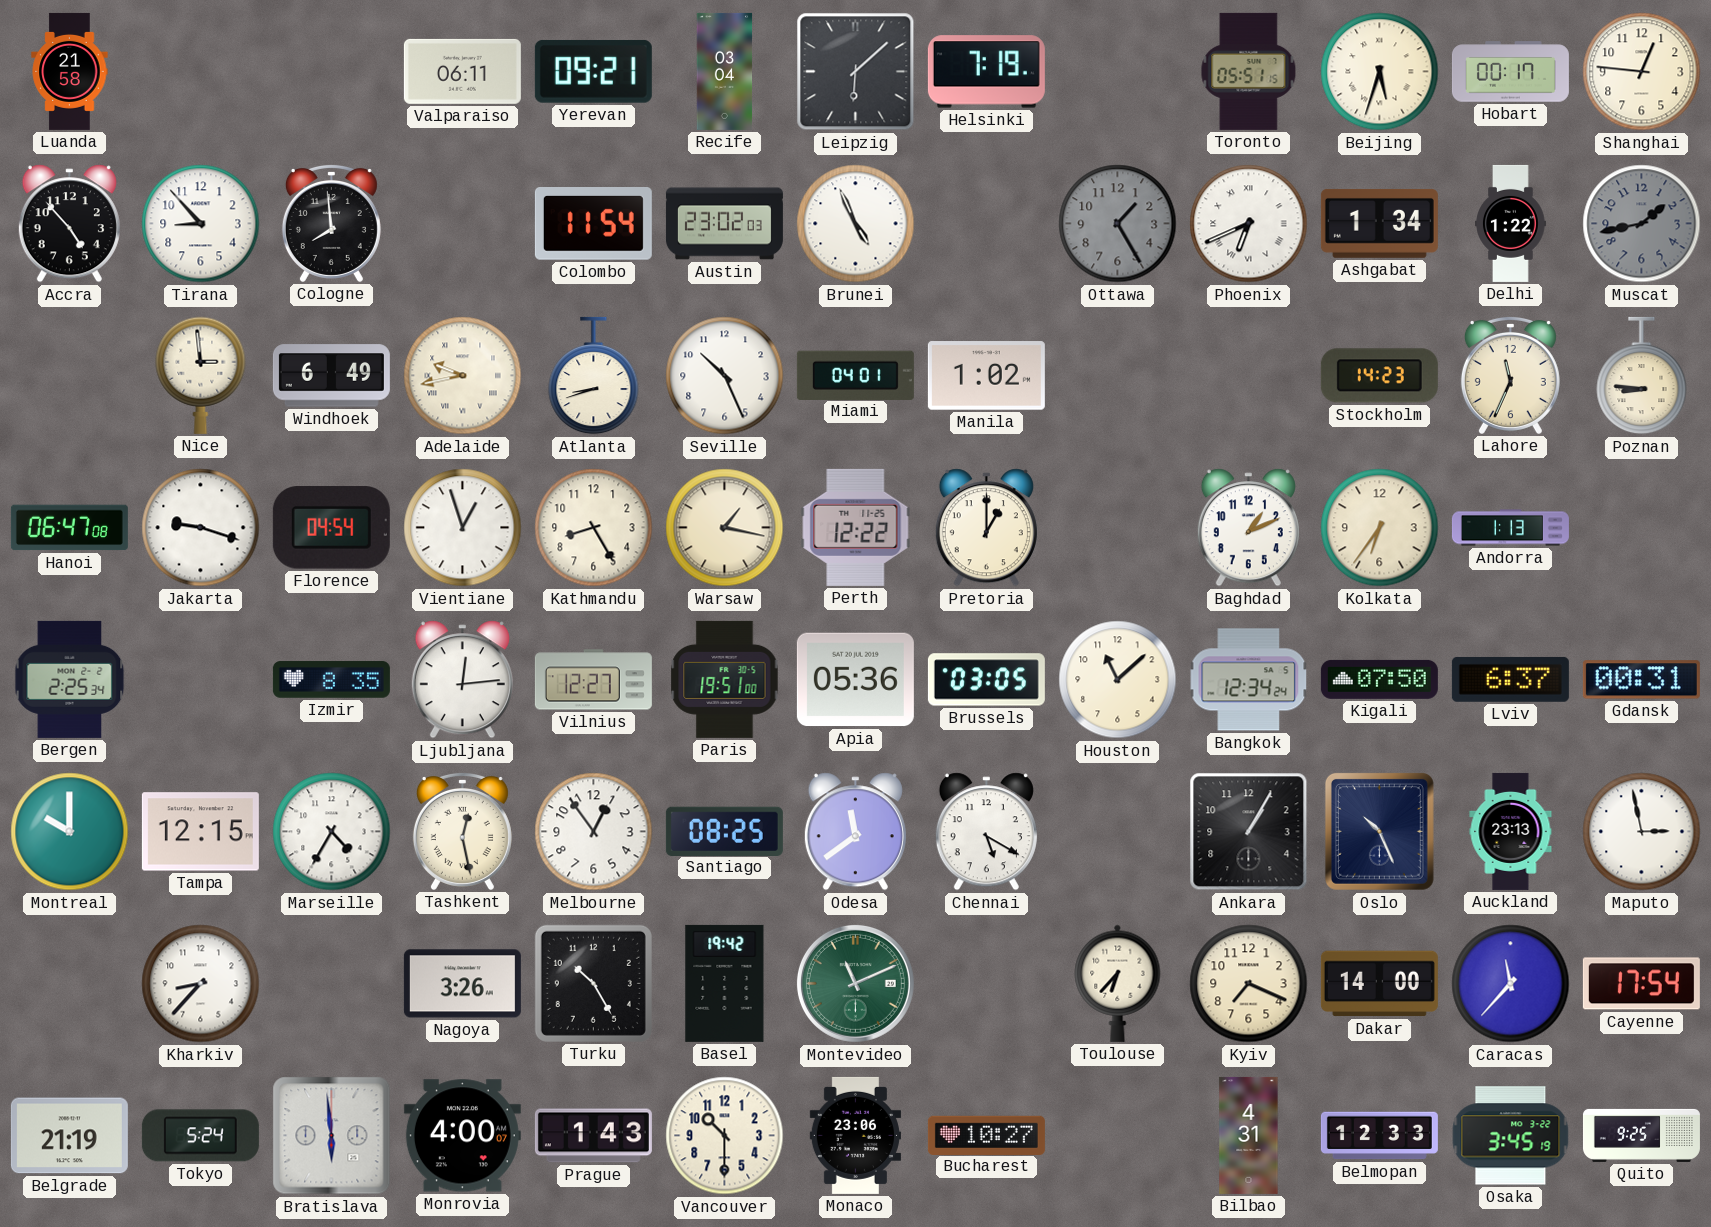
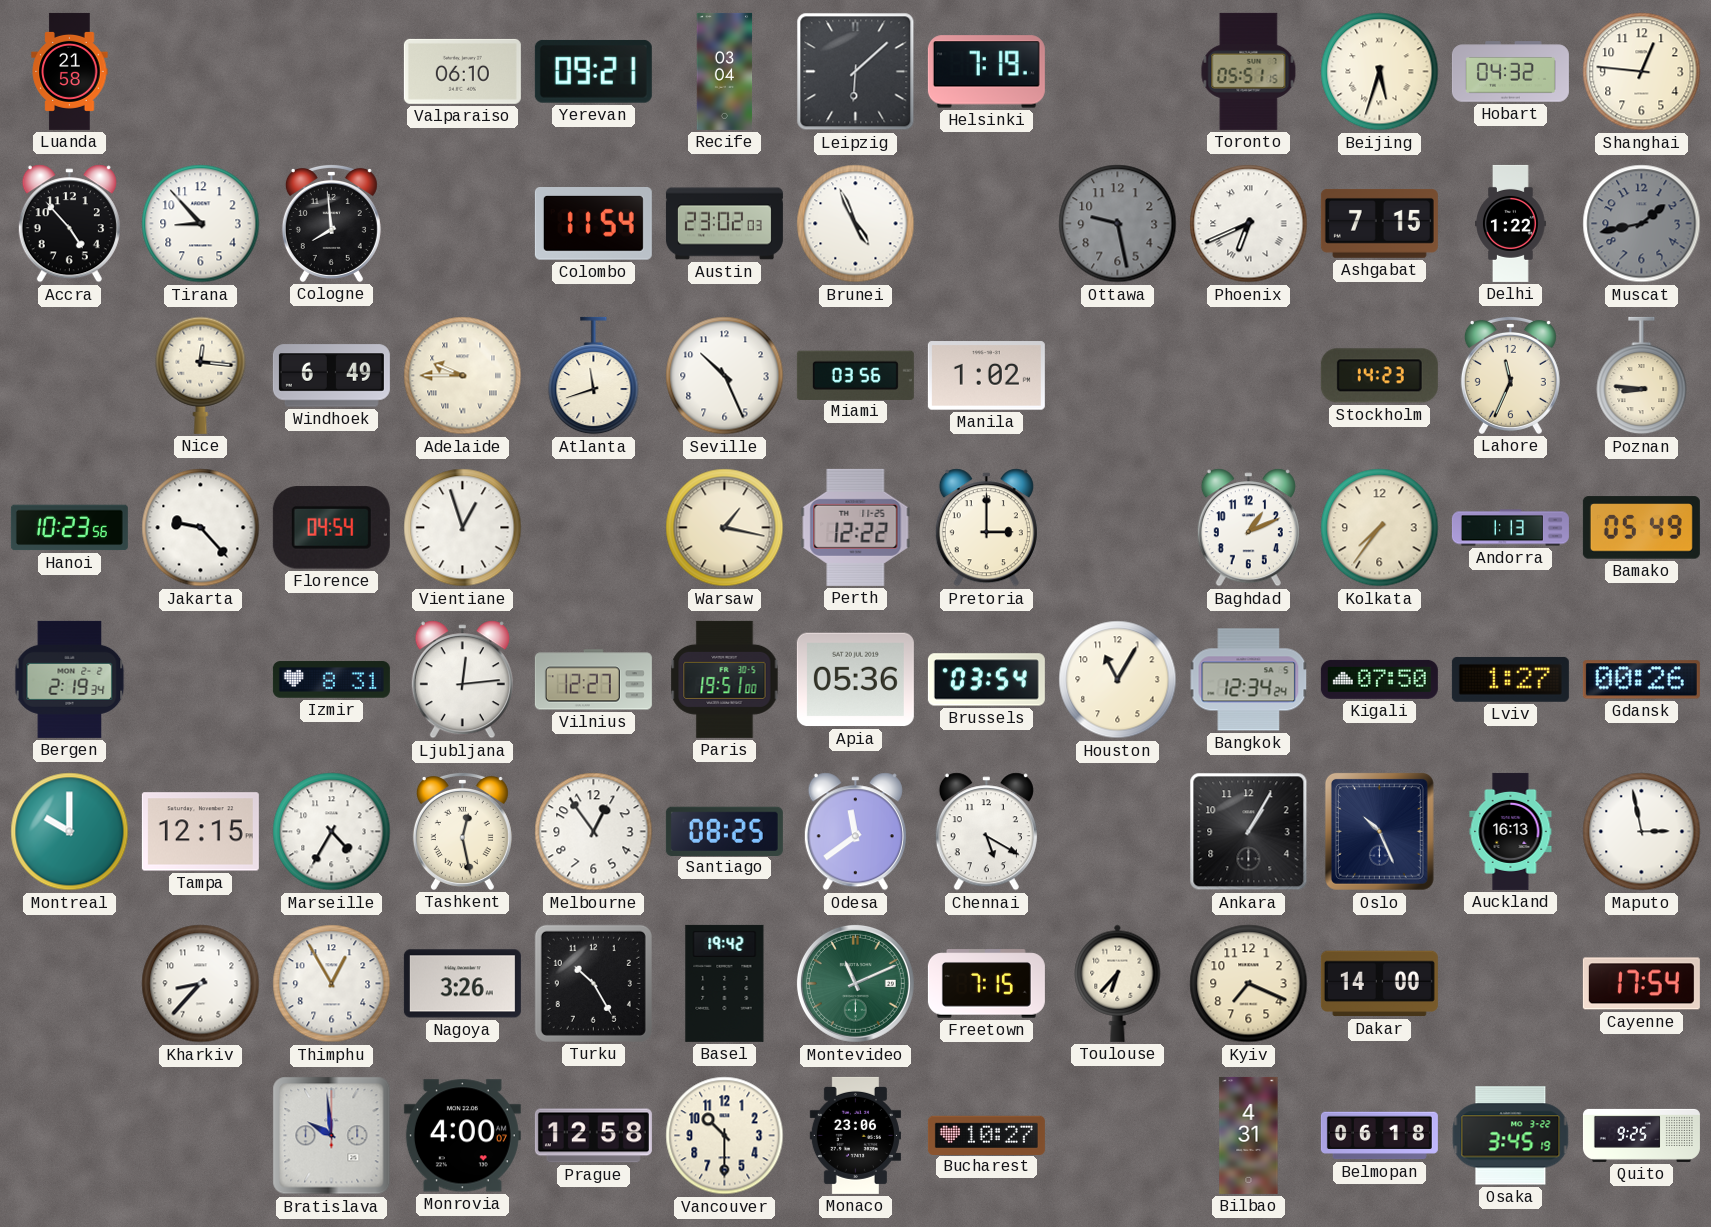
Valparaiso: 06:11 -> 06:10
Hobart: 00:17 -> 04:32
Ottawa: 1:25 -> 9:28
Ashgabat: 1:34 -> 7:15
Nice: 2:59 -> 12:16
Adelaide: 9:43 -> 9:45
Atlanta: 8:42 -> 11:42
Miami: 04:01 -> 03:56
Hanoi: 06:47 -> 10:23
Jakarta: 9:18 -> 9:23
Kathmandu: 8:25 -> none
Pretoria: 1:00 -> 3:00
Kolkata: 6:36 -> 7:36
Bamako: none -> 05:49
Bergen: 2:25 -> 2:19
Izmir: 8:35 -> 8:31
Brussels: 03:05 -> 03:54
Houston: 11:08 -> 11:05
Lviv: 6:37 -> 1:27
Gdansk: 00:31 -> 00:26
Auckland: 23:13 -> 16:13
Thimphu: none -> 12:55
Freetown: none -> 7:15
Caracas: 11:37 -> none
Belgrade: 21:19 -> none
Tokyo: 5:24 -> none
Bratislava: 5:59 -> 9:59
Prague: 1:43 -> 12:58
Belmopan: 12:33 -> 06:18
